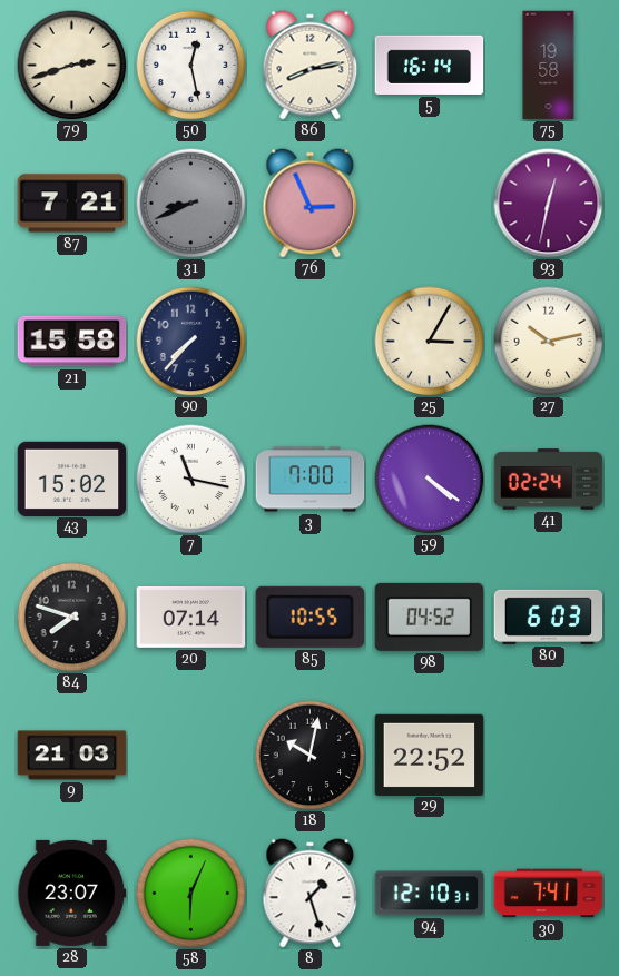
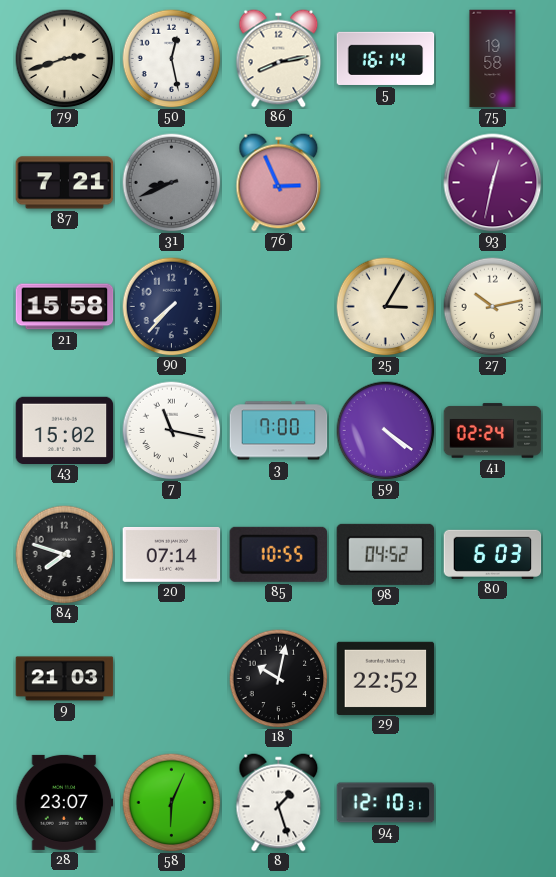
30: 7:41 -> none
